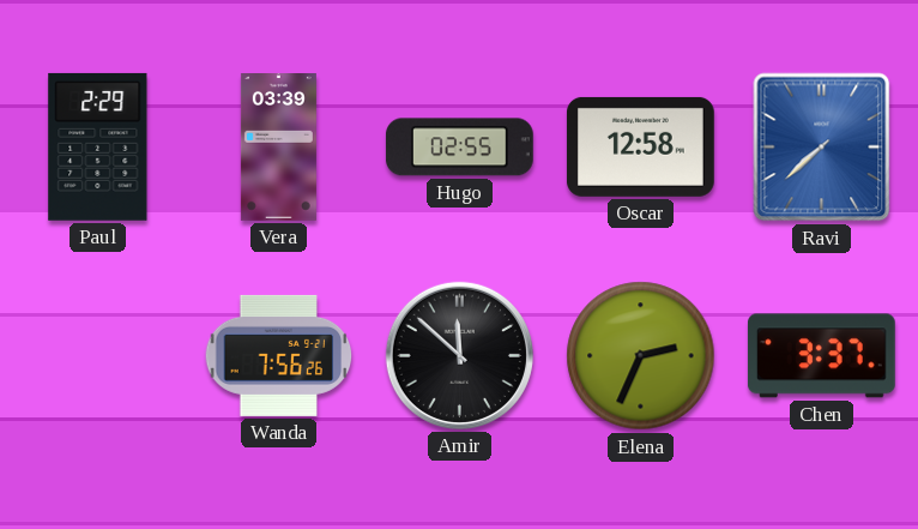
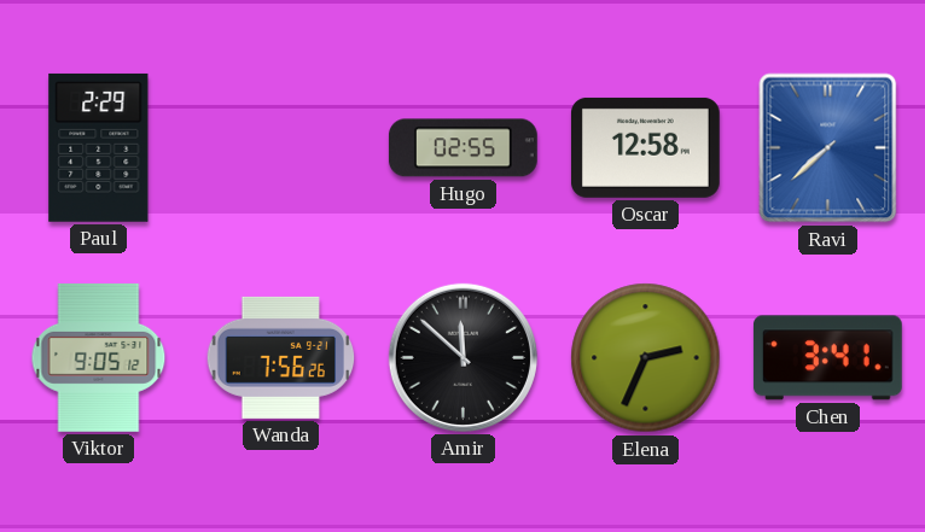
Vera: 03:39 -> none
Viktor: none -> 9:05
Chen: 3:37 -> 3:41
